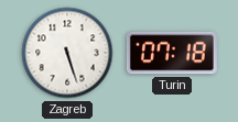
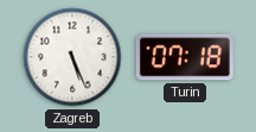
Zagreb: 5:27 -> 5:26
